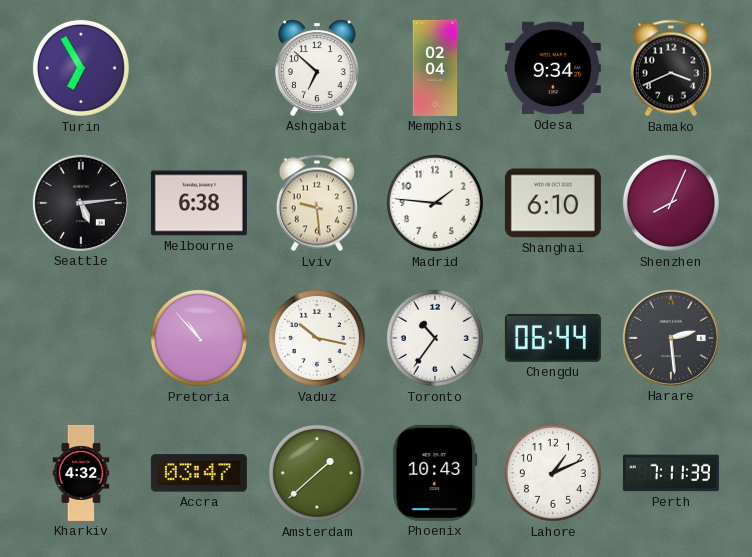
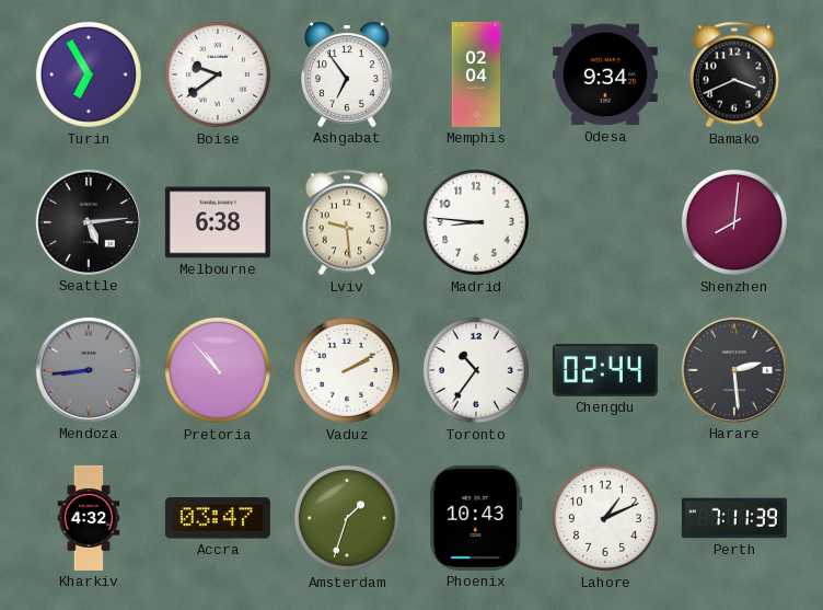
Boise: none -> 9:39
Ashgabat: 6:52 -> 6:54
Madrid: 1:46 -> 8:46
Shanghai: 6:10 -> none
Shenzhen: 8:04 -> 8:01
Mendoza: none -> 8:44
Vaduz: 10:17 -> 2:10
Chengdu: 06:44 -> 02:44
Amsterdam: 1:38 -> 1:33
